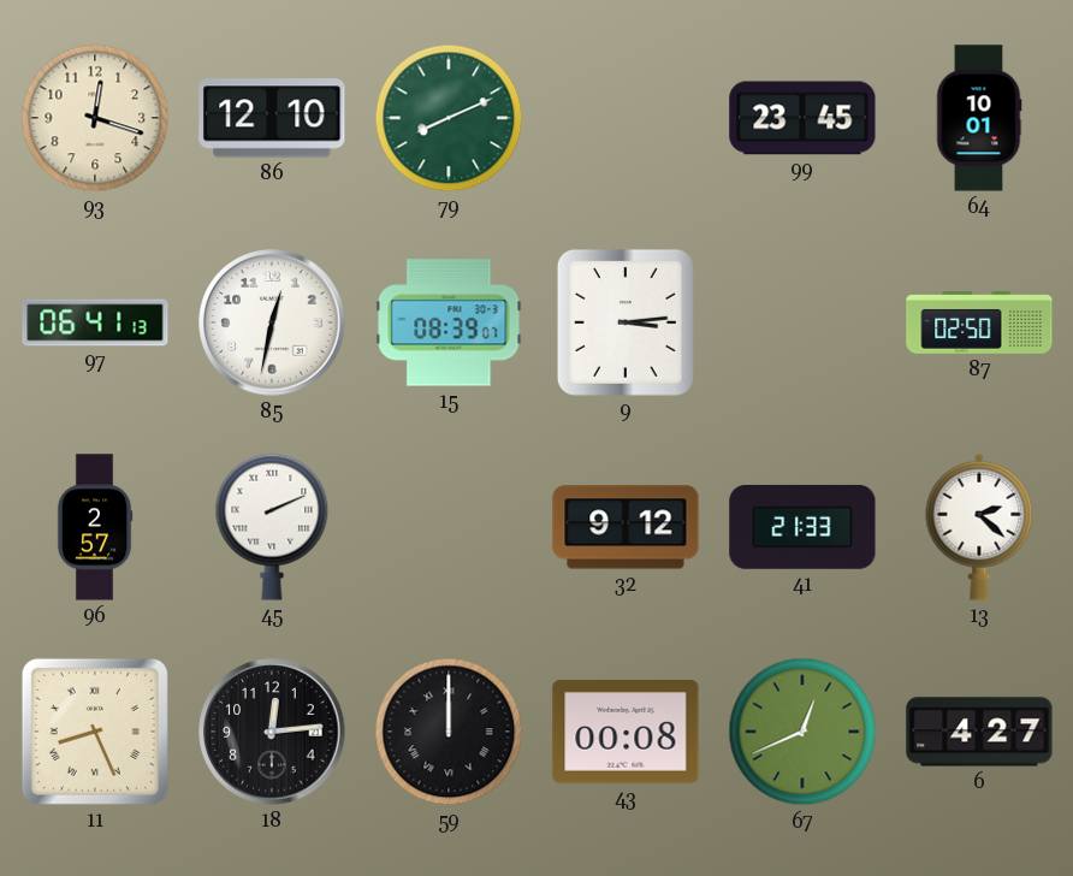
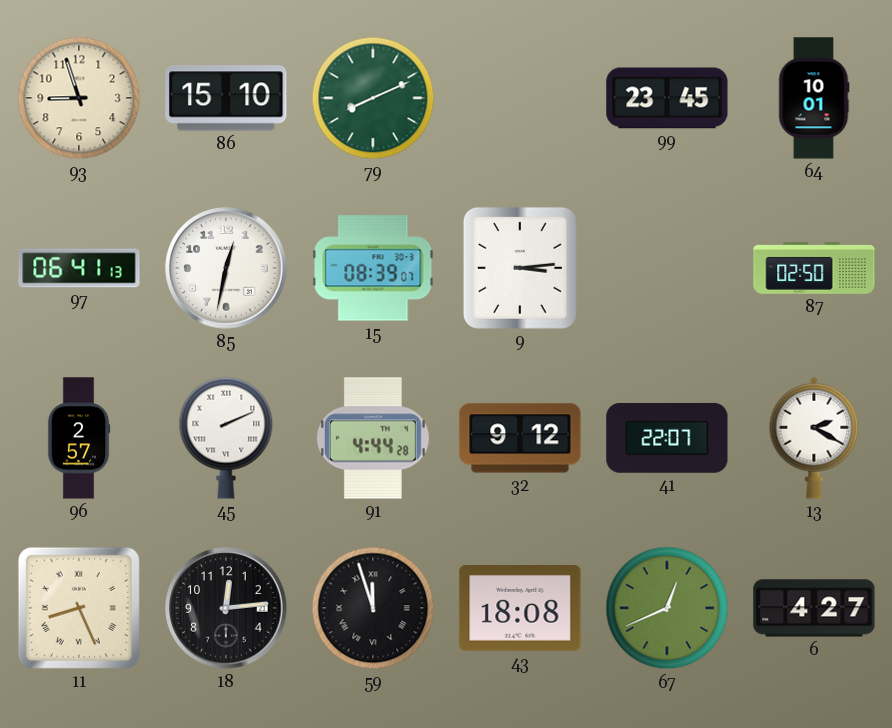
93: 12:18 -> 8:57
86: 12:10 -> 15:10
91: none -> 4:44
41: 21:33 -> 22:07
13: 2:22 -> 2:20
59: 12:00 -> 11:57
43: 00:08 -> 18:08
